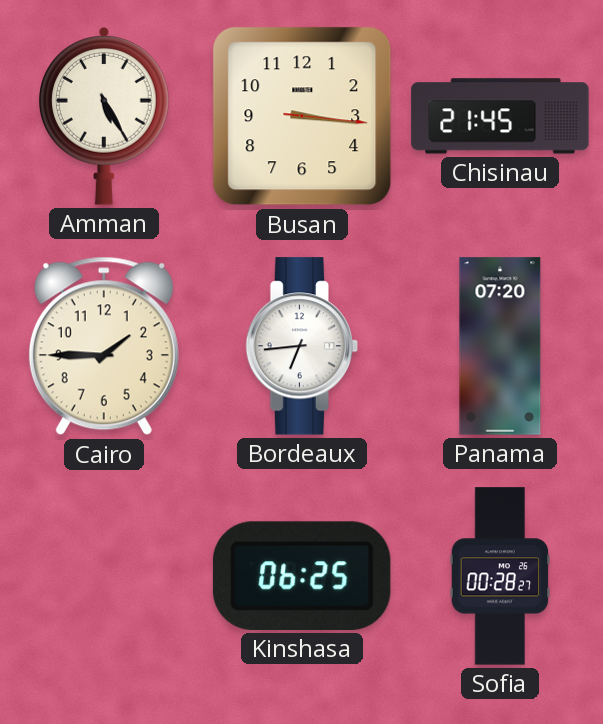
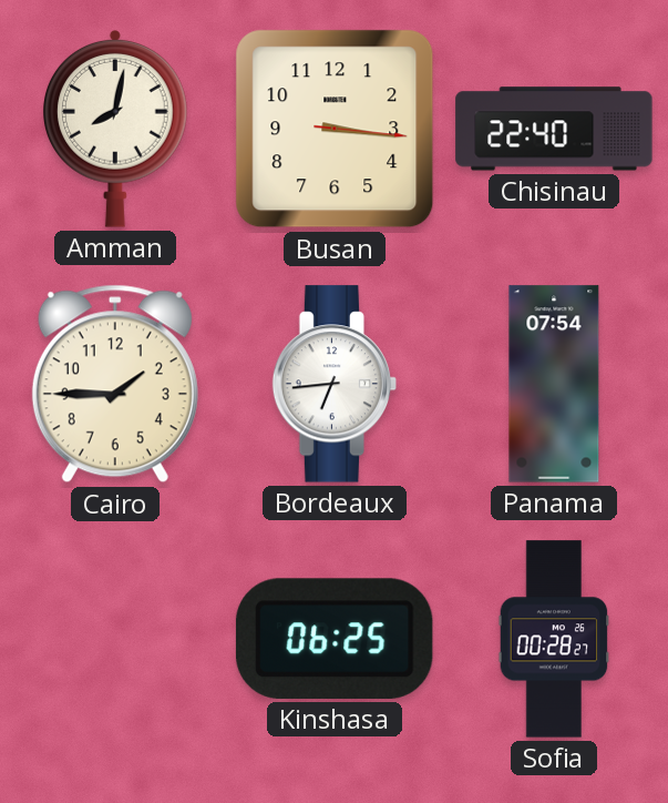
Amman: 5:25 -> 8:02
Chisinau: 21:45 -> 22:40
Panama: 07:20 -> 07:54
